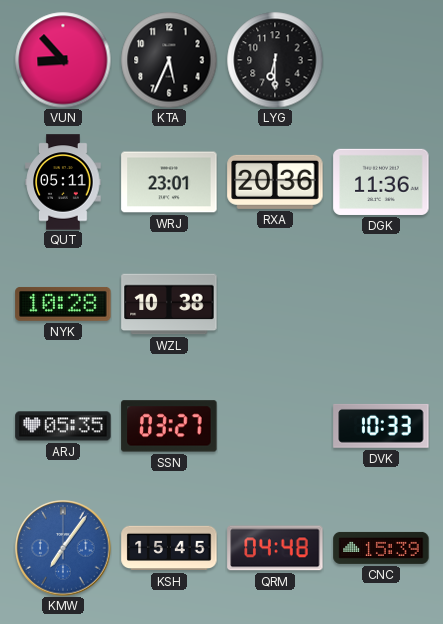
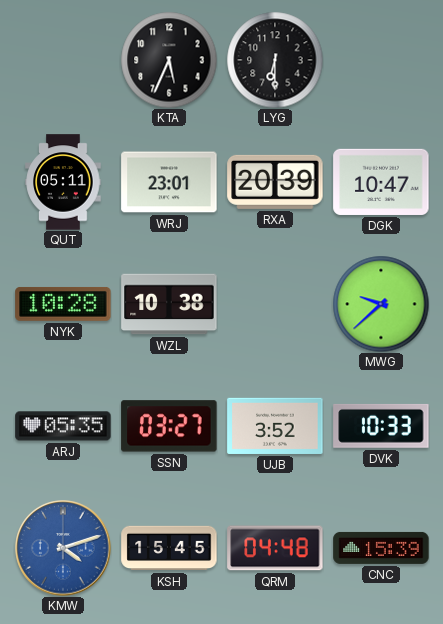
VUN: 8:53 -> none
RXA: 20:36 -> 20:39
DGK: 11:36 -> 10:47
MWG: none -> 9:38
UJB: none -> 3:52
KMW: 7:06 -> 4:12
